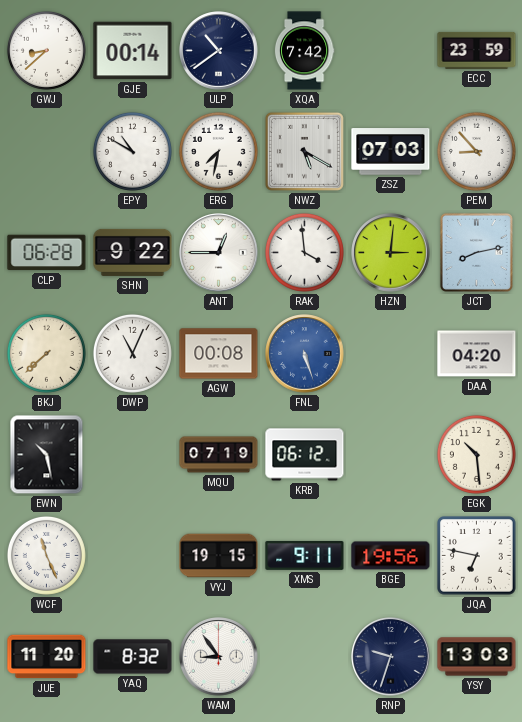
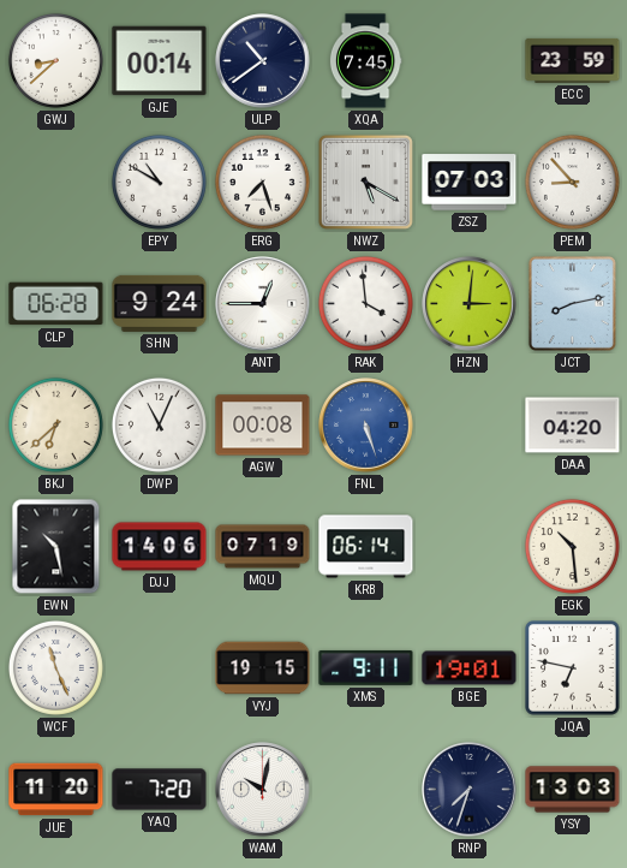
XQA: 7:42 -> 7:45
ERG: 7:32 -> 7:27
SHN: 9:22 -> 9:24
BKJ: 7:38 -> 6:38
DJJ: none -> 14:06
KRB: 06:12 -> 06:14
BGE: 19:56 -> 19:01
YAQ: 8:32 -> 7:20
WAM: 8:54 -> 10:02
RNP: 9:33 -> 7:33
